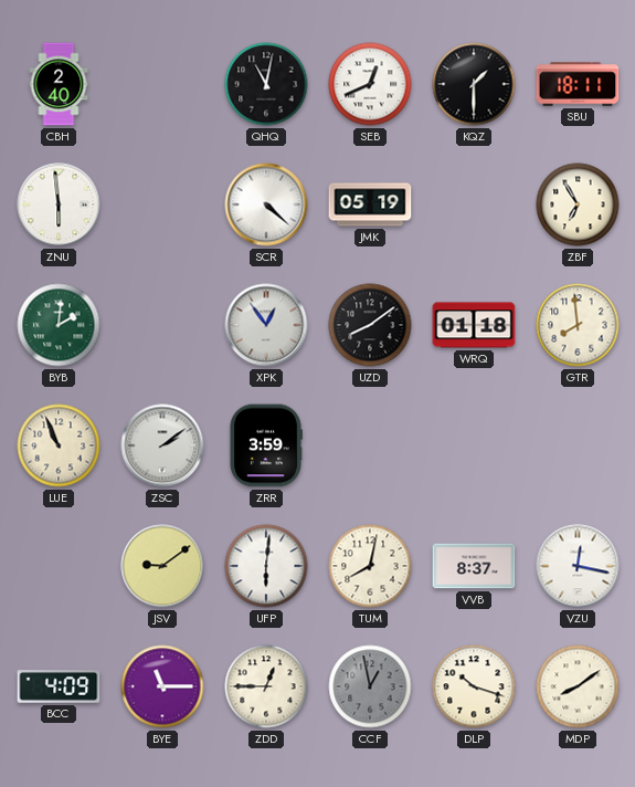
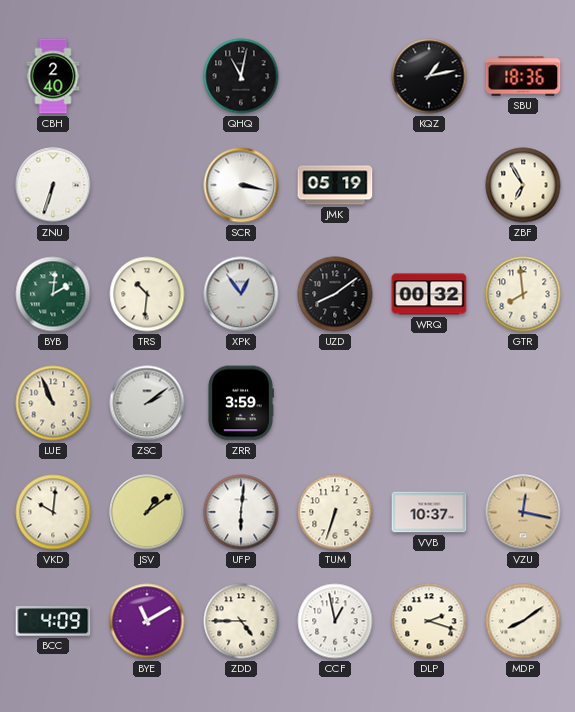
SEB: 12:41 -> none
KQZ: 1:30 -> 1:13
SBU: 18:11 -> 18:36
ZNU: 5:59 -> 6:33
SCR: 4:22 -> 3:17
TRS: none -> 10:31
WRQ: 01:18 -> 00:32
VKD: none -> 10:01
JSV: 9:09 -> 1:09
TUM: 8:02 -> 6:33
VVB: 8:37 -> 10:37
VZU dial: white -> champagne
BYE: 11:15 -> 11:10
ZDD: 12:45 -> 4:45
CCF dial: grey -> white
DLP: 10:18 -> 2:18
